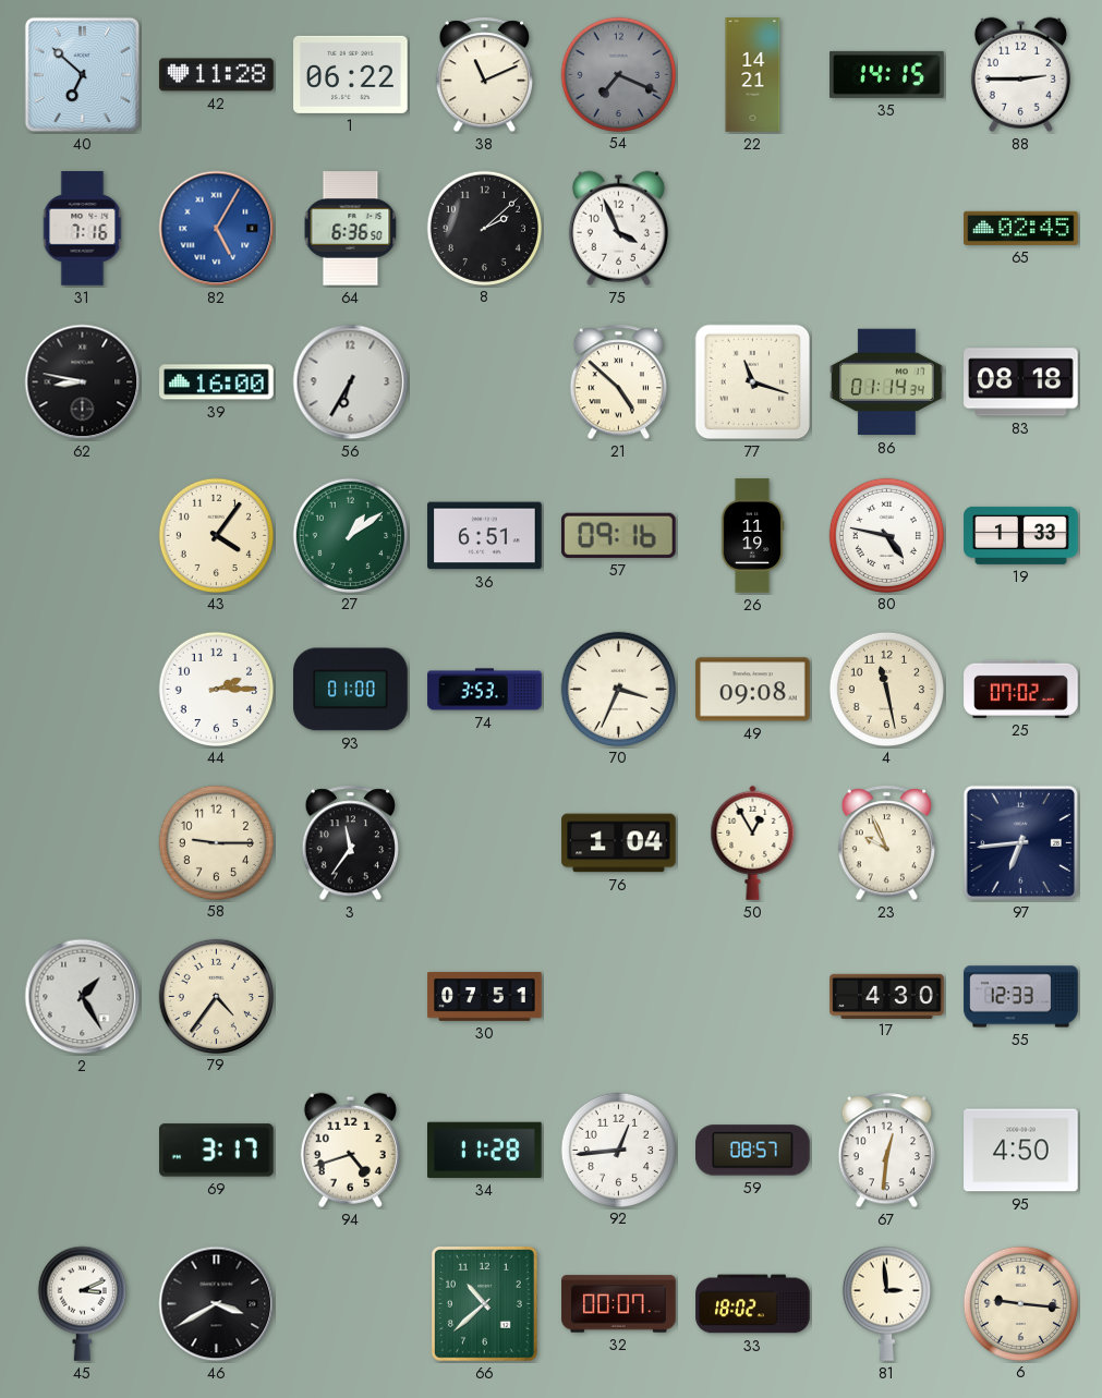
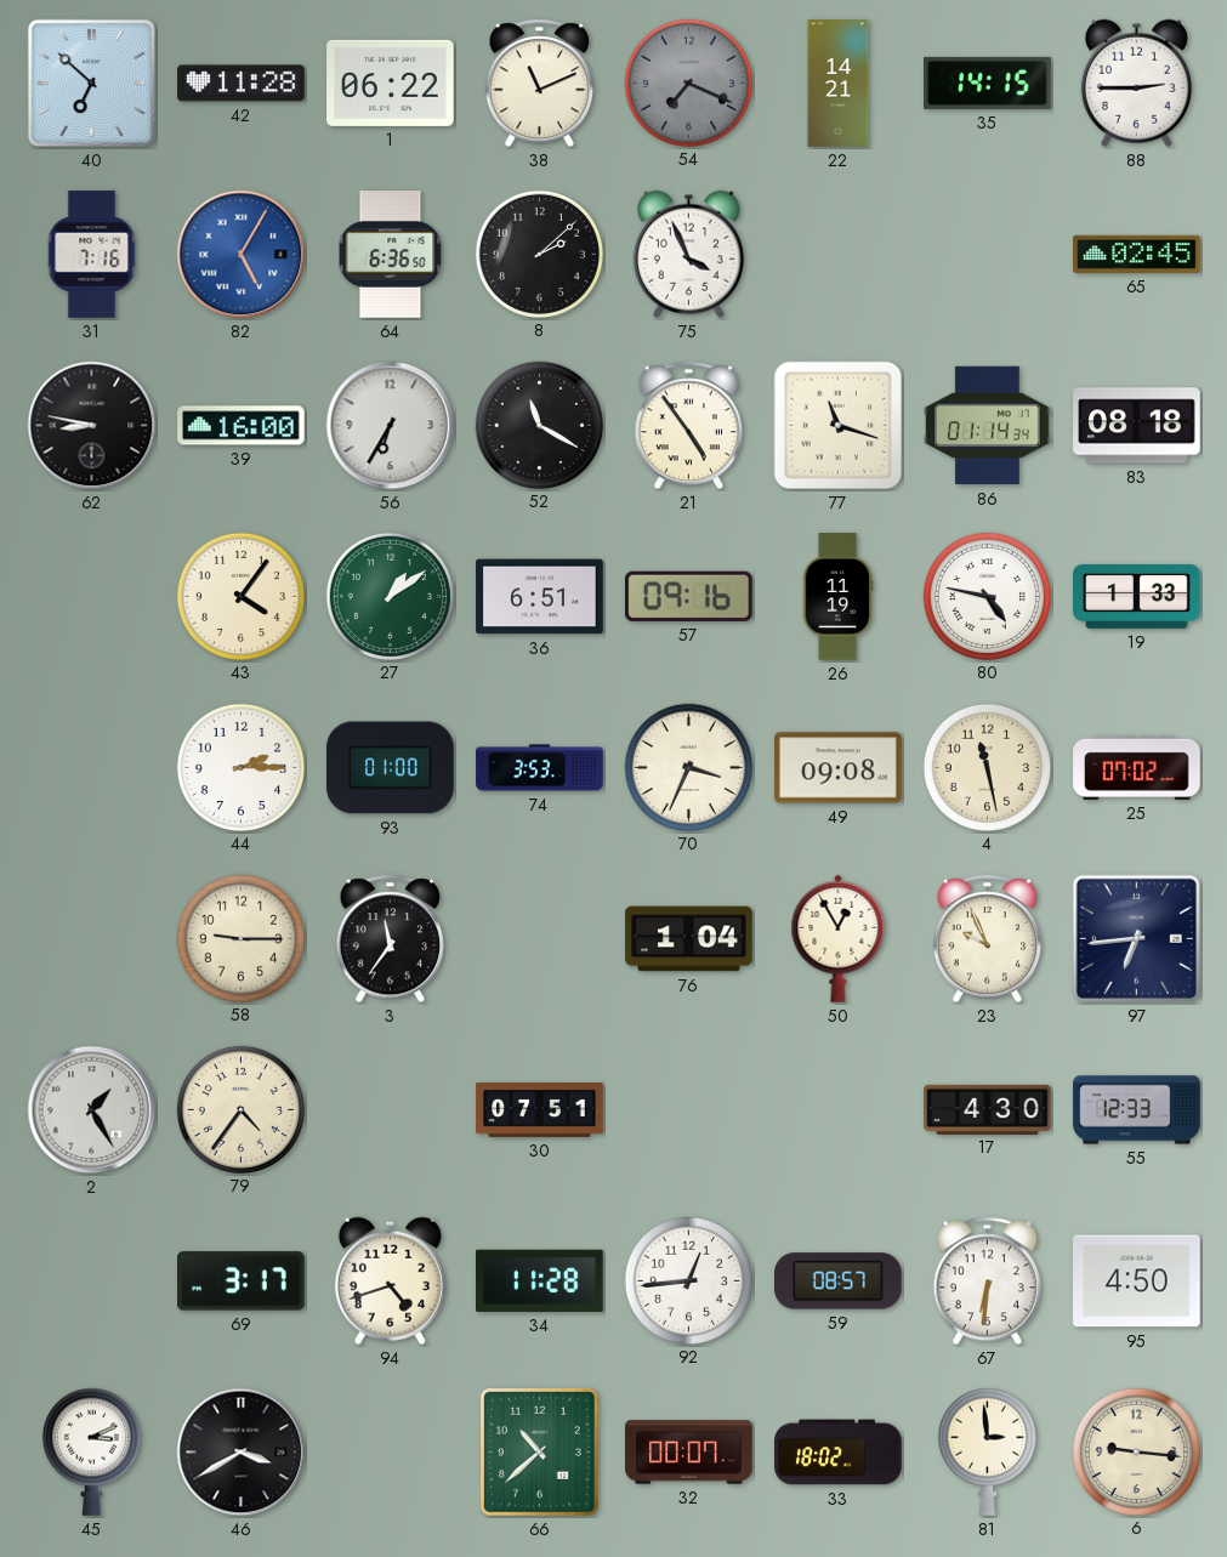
52: none -> 11:20
21: 4:52 -> 4:54
67: 12:31 -> 6:31
